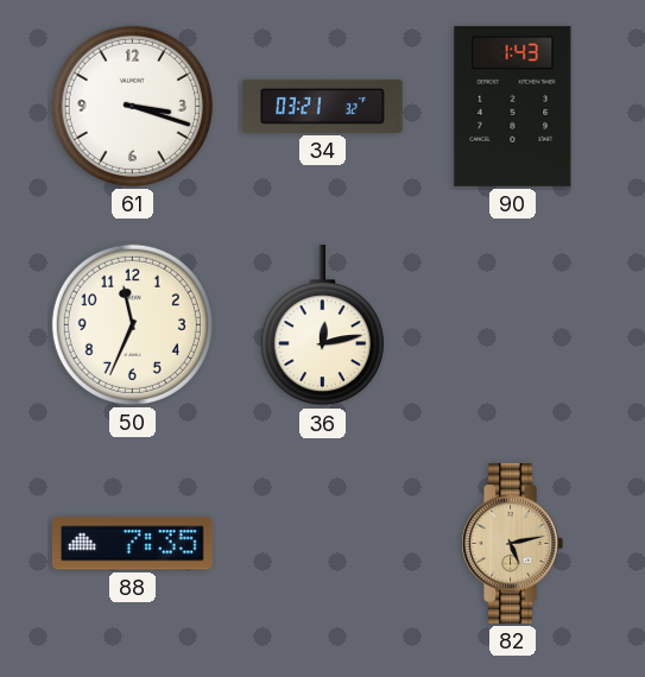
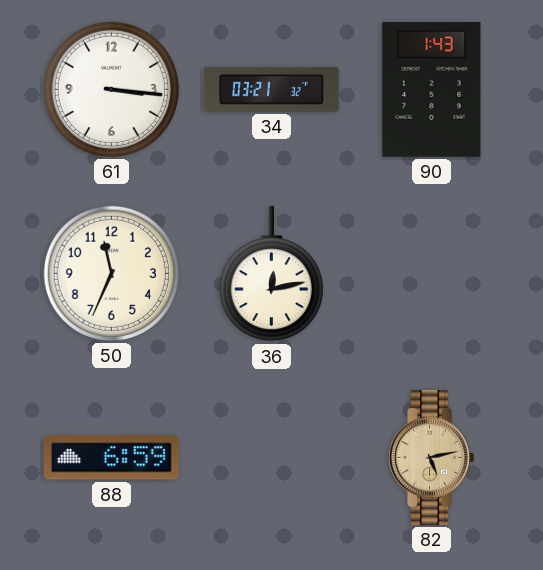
61: 3:18 -> 3:16
88: 7:35 -> 6:59
